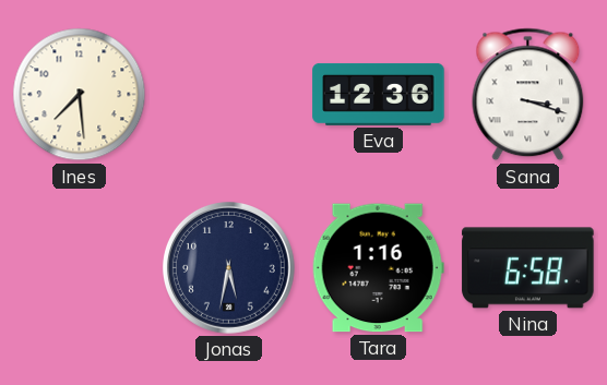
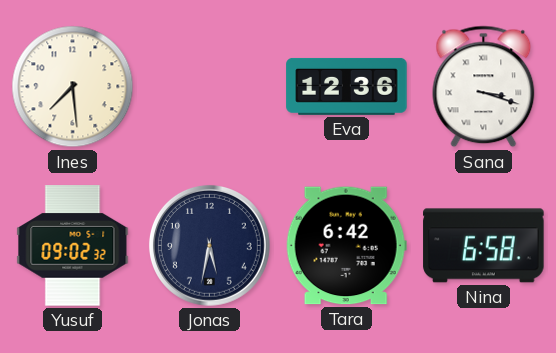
Yusuf: none -> 09:02
Tara: 1:16 -> 6:42
